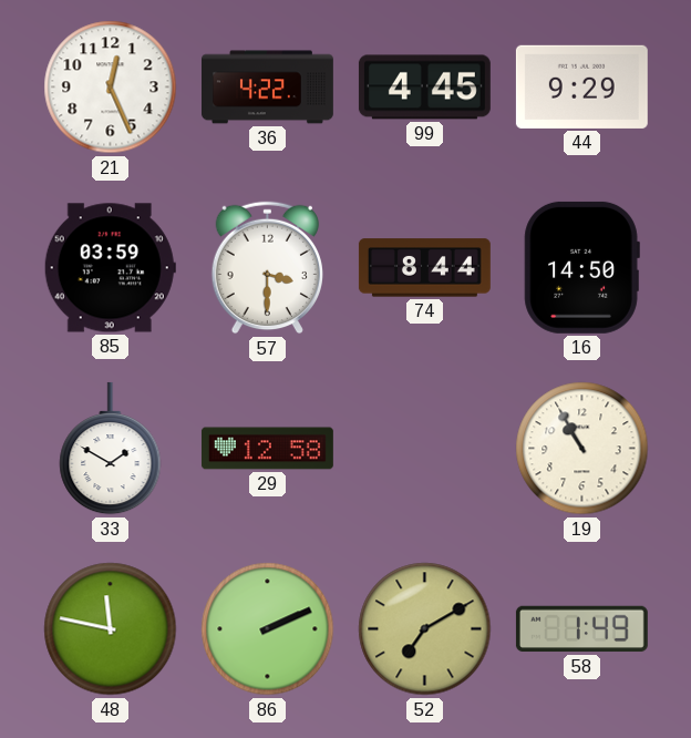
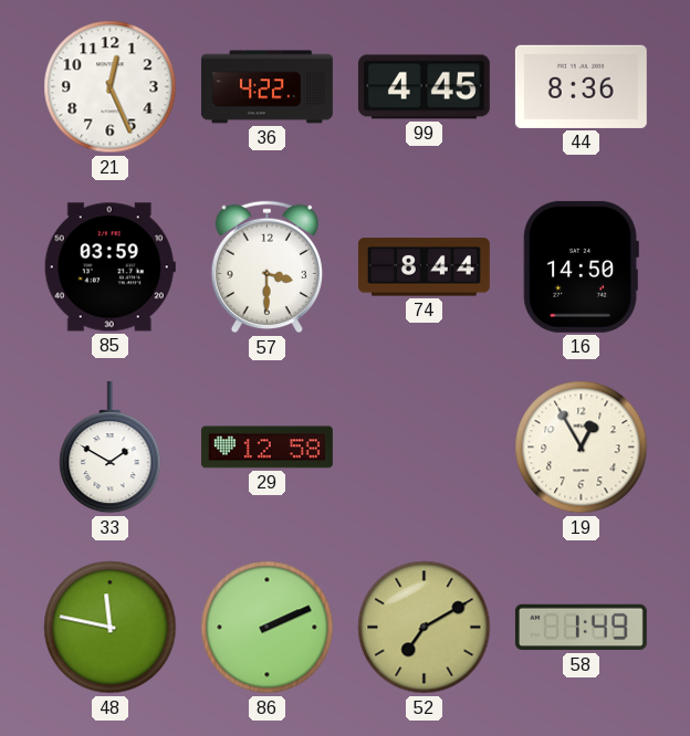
44: 9:29 -> 8:36
19: 10:55 -> 12:55
